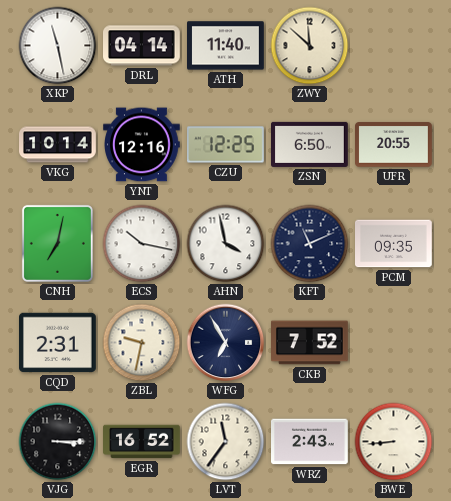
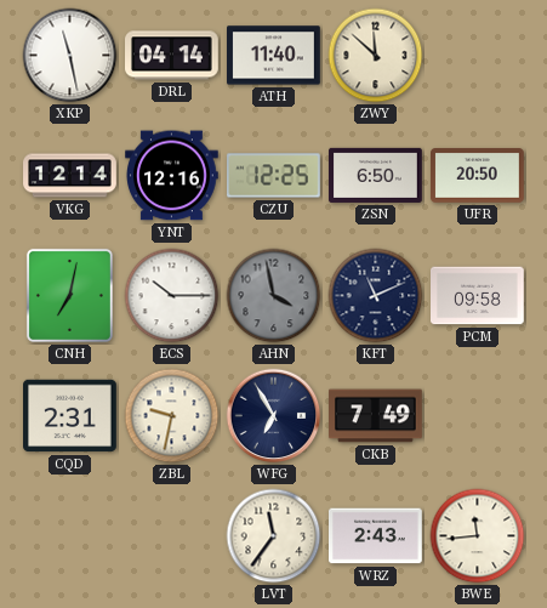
VKG: 10:14 -> 12:14
UFR: 20:55 -> 20:50
ECS: 10:17 -> 10:15
AHN dial: white -> grey
PCM: 09:35 -> 09:58
CKB: 7:52 -> 7:49
VJG: 3:15 -> none
EGR: 16:52 -> none
BWE: 8:44 -> 11:44
